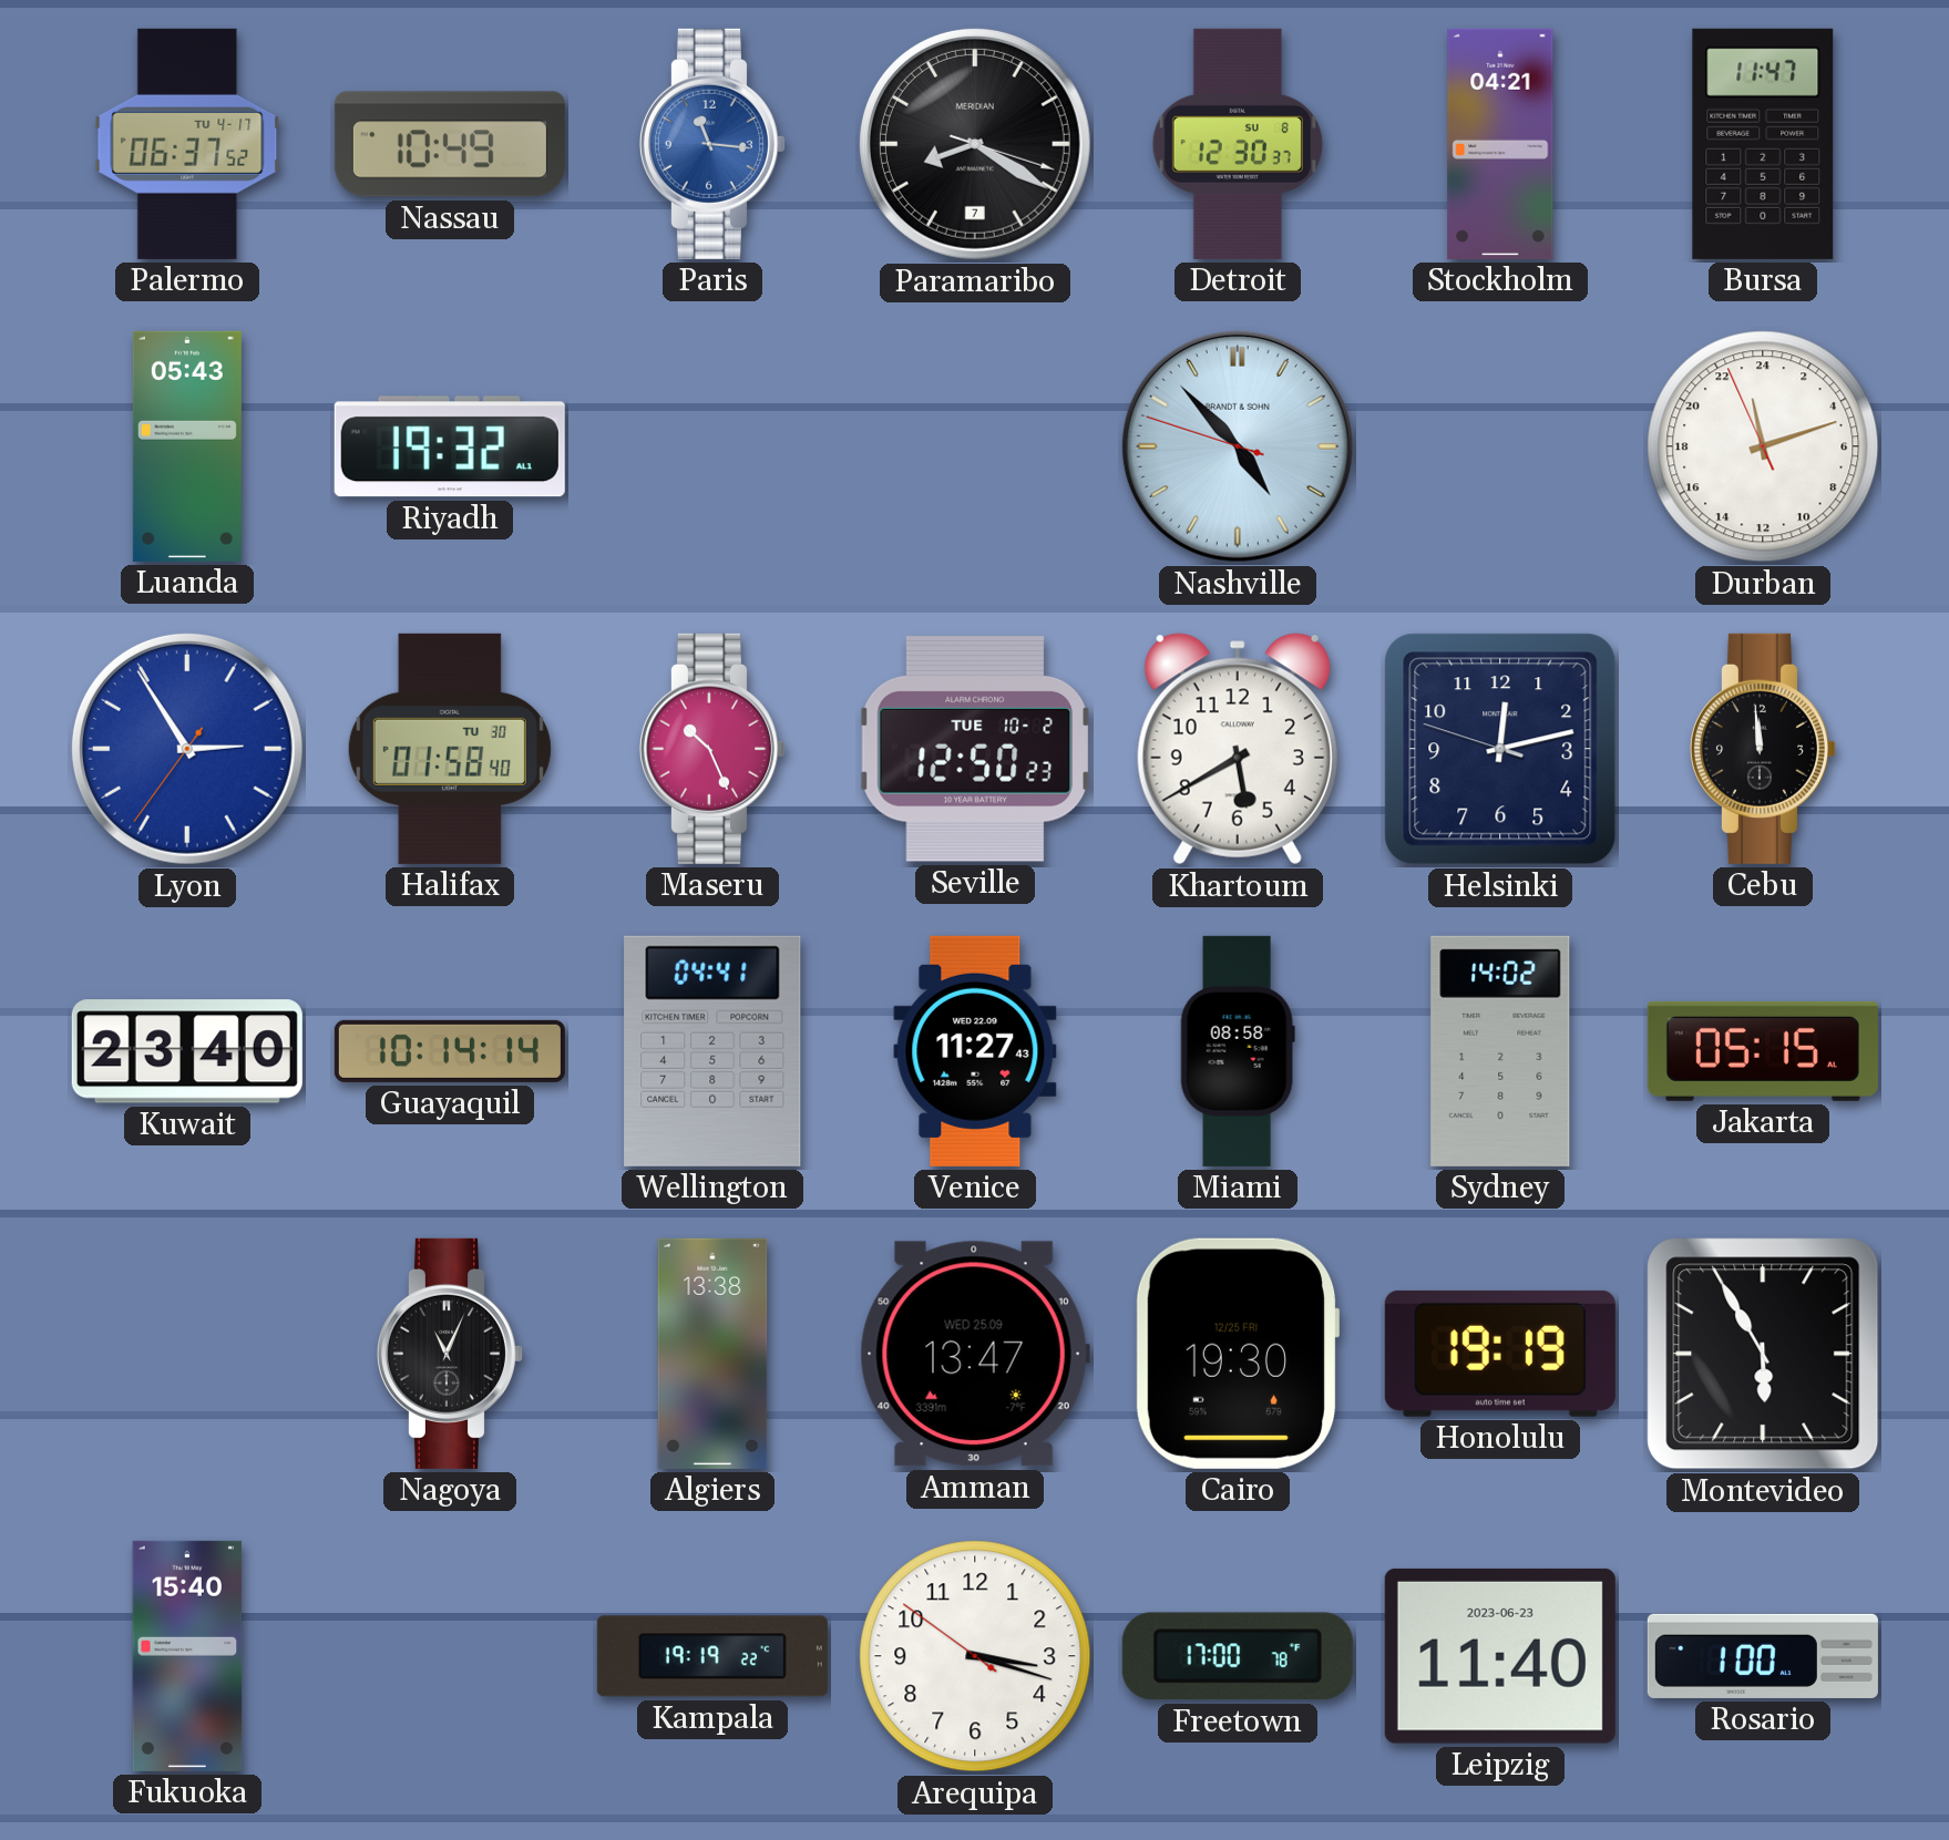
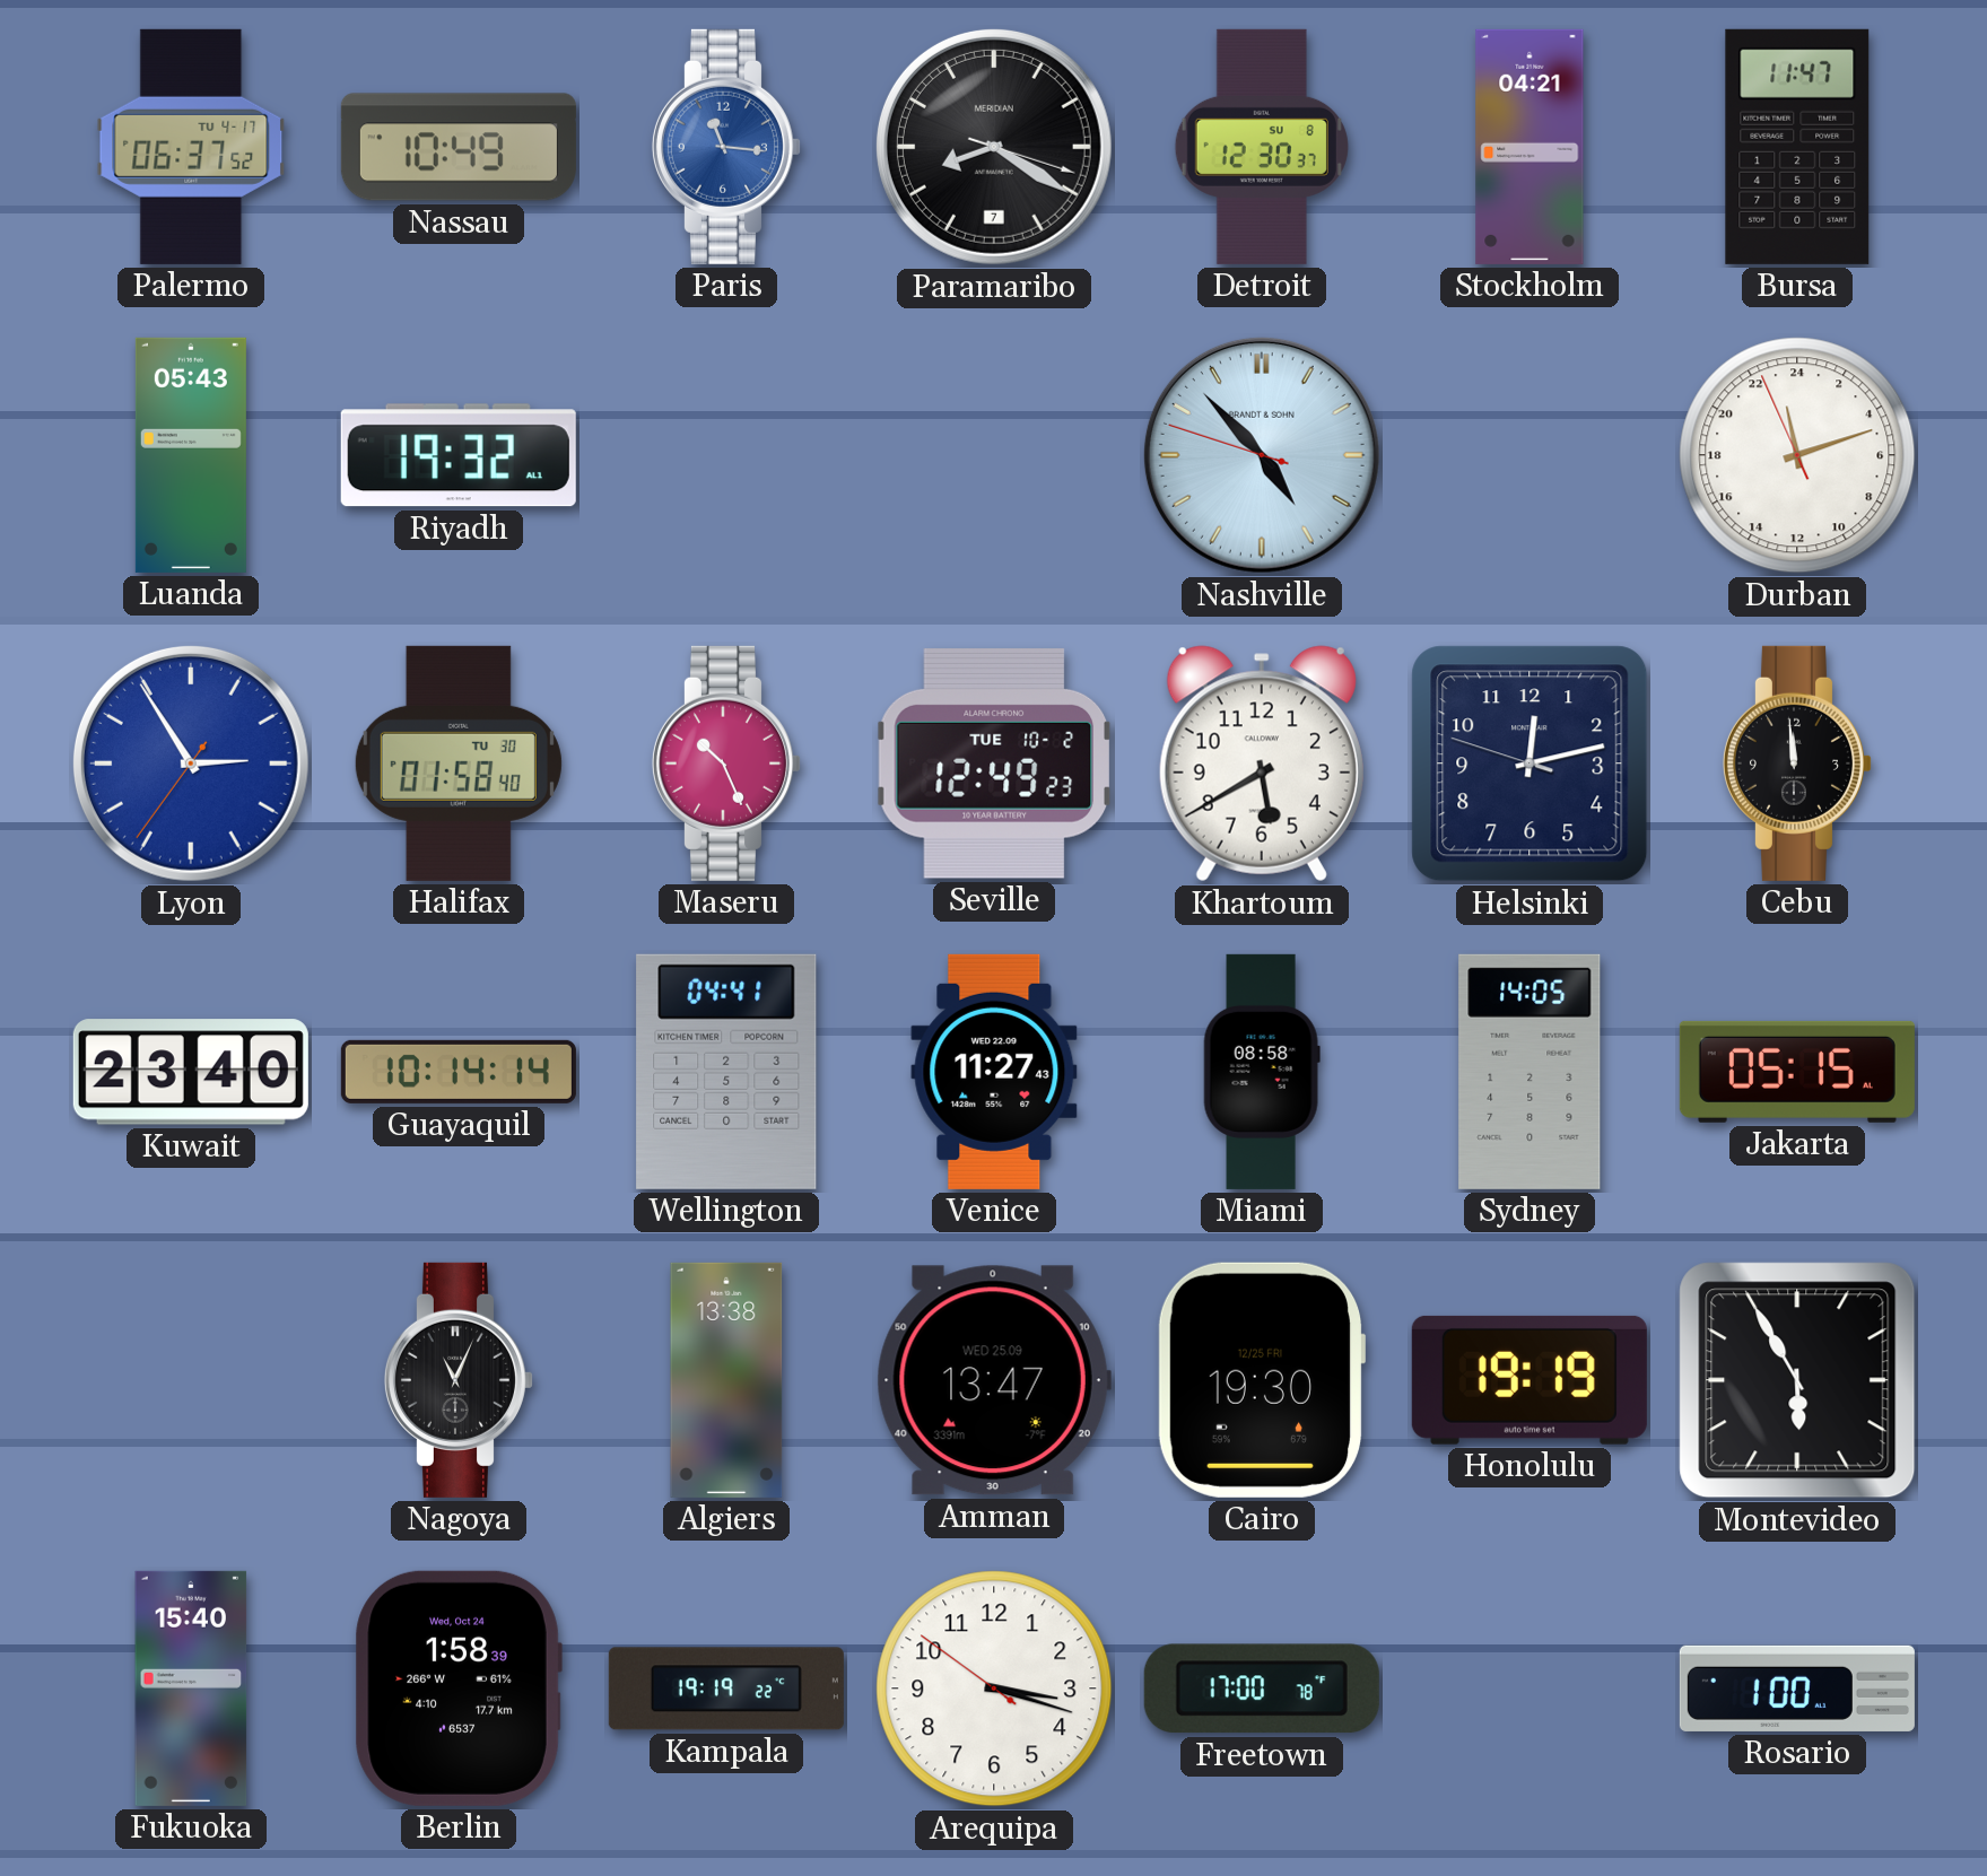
Seville: 12:50 -> 12:49
Sydney: 14:02 -> 14:05
Berlin: none -> 1:58
Leipzig: 11:40 -> none
